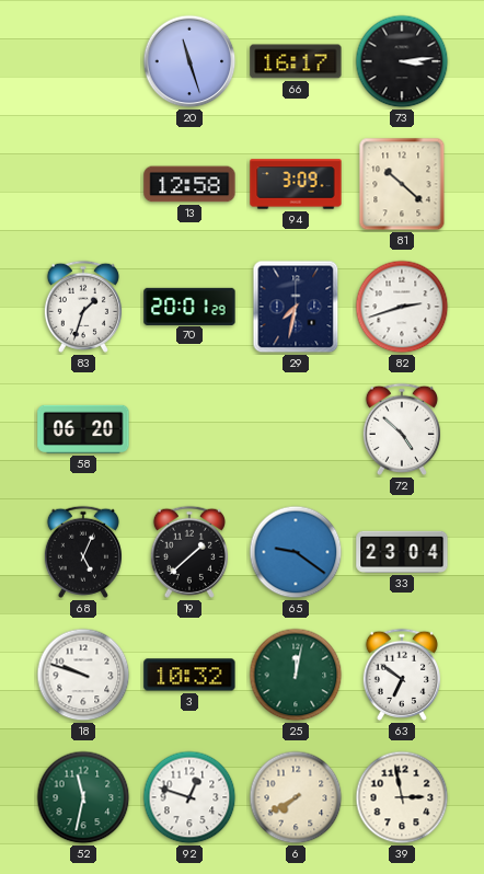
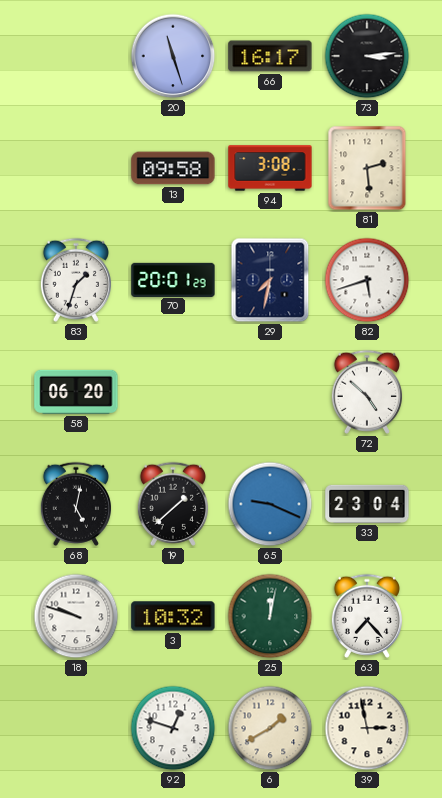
13: 12:58 -> 09:58
94: 3:09 -> 3:08
81: 10:22 -> 2:29
82: 2:42 -> 5:42
68: 5:04 -> 5:02
65: 9:21 -> 9:19
63: 6:51 -> 7:23
52: 11:32 -> none
6: 7:40 -> 1:40
